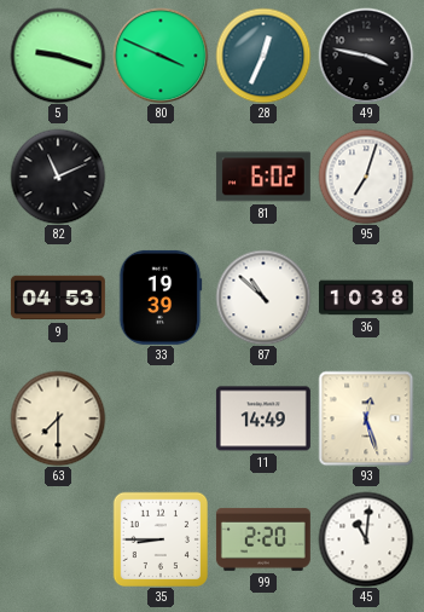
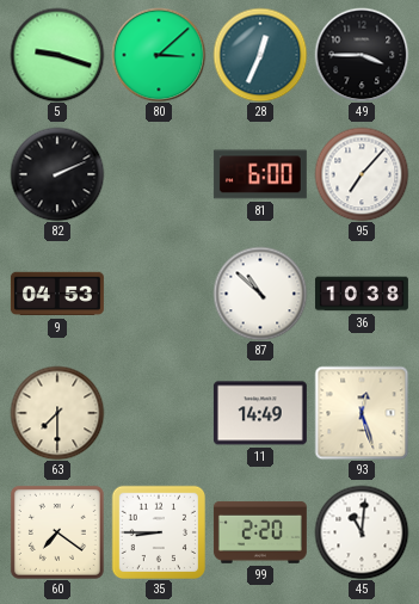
80: 3:49 -> 3:08
49: 3:47 -> 3:45
82: 11:11 -> 2:11
81: 6:02 -> 6:00
95: 7:03 -> 7:07
33: 19:39 -> none
60: none -> 7:21
